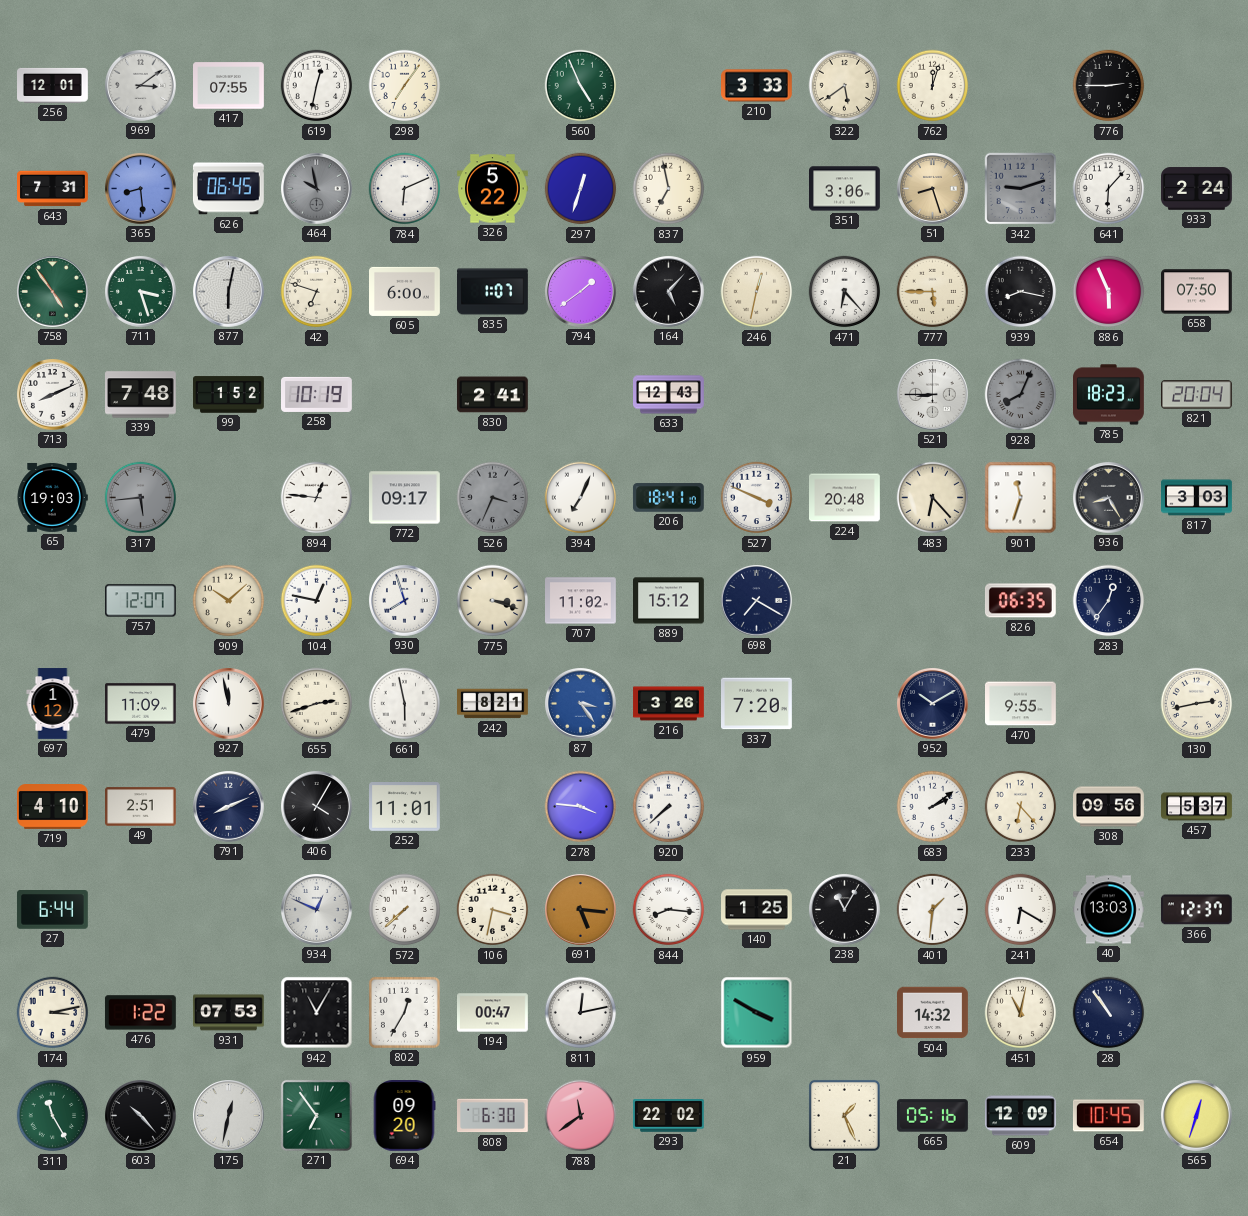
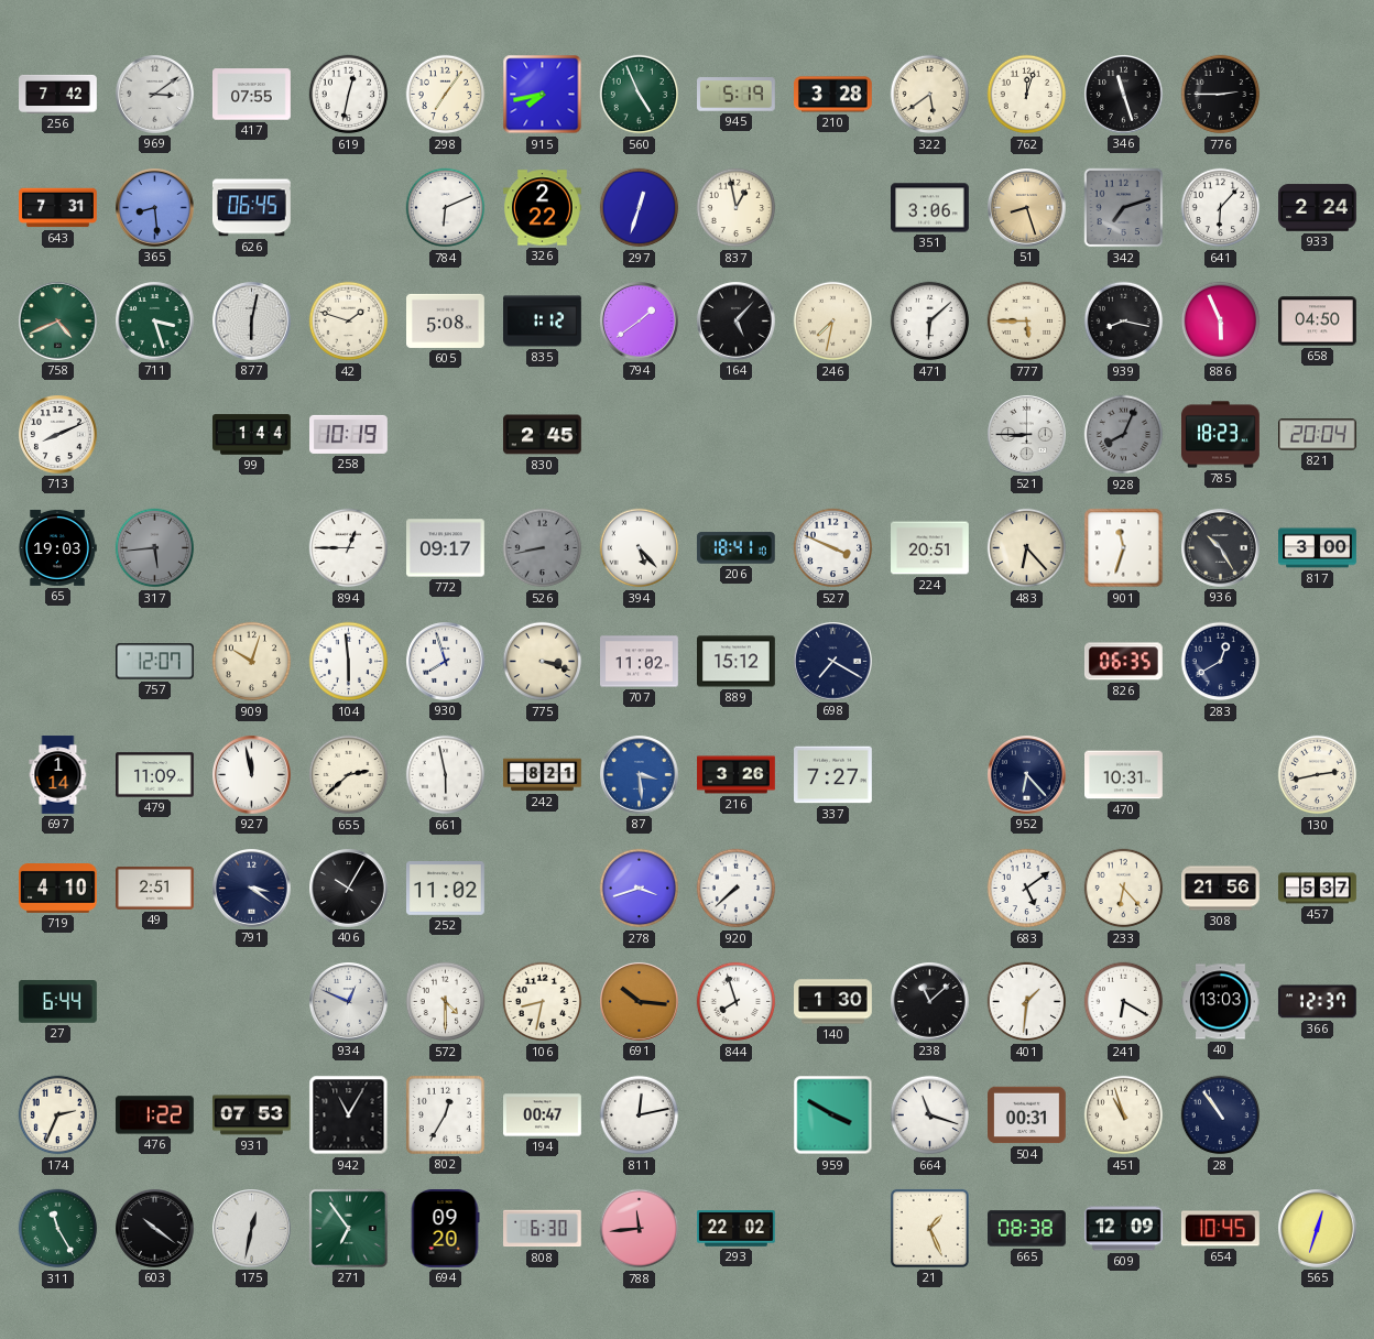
256: 12:01 -> 7:42
915: none -> 7:43
945: none -> 5:19
210: 3:33 -> 3:28
346: none -> 11:27
464: 9:58 -> none
326: 5:22 -> 2:22
837: 6:58 -> 12:58
342: 9:12 -> 7:12
758: 4:54 -> 4:41
42: 6:48 -> 1:48
605: 6:00 -> 5:08
835: 1:07 -> 1:12
246: 12:32 -> 7:32
471: 6:23 -> 6:08
658: 07:50 -> 04:50
339: 7:48 -> none
99: 1:52 -> 1:44
830: 2:41 -> 2:45
633: 12:43 -> none
894: 12:46 -> 12:45
526: 3:34 -> 8:43
394: 7:04 -> 5:23
224: 20:48 -> 20:51
936: 8:25 -> 10:25
817: 3:03 -> 3:00
909: 10:08 -> 10:03
104: 12:47 -> 5:59
283: 12:36 -> 12:40
697: 1:12 -> 1:14
655: 2:42 -> 2:38
87: 3:24 -> 3:29
337: 7:20 -> 7:27
952: 10:10 -> 6:23
470: 9:55 -> 10:31
791: 8:11 -> 3:21
406: 4:05 -> 10:05
252: 11:01 -> 11:02
278: 3:46 -> 3:42
683: 2:09 -> 5:09
308: 09:56 -> 21:56
572: 7:38 -> 4:30
106: 3:32 -> 8:32
691: 5:16 -> 10:16
844: 8:16 -> 7:57
140: 1:25 -> 1:30
238: 11:05 -> 11:08
174: 3:13 -> 2:34
664: none -> 11:18
504: 14:32 -> 00:31
451: 11:02 -> 10:57
603: 10:23 -> 10:21
788: 11:39 -> 11:44
665: 05:16 -> 08:38
